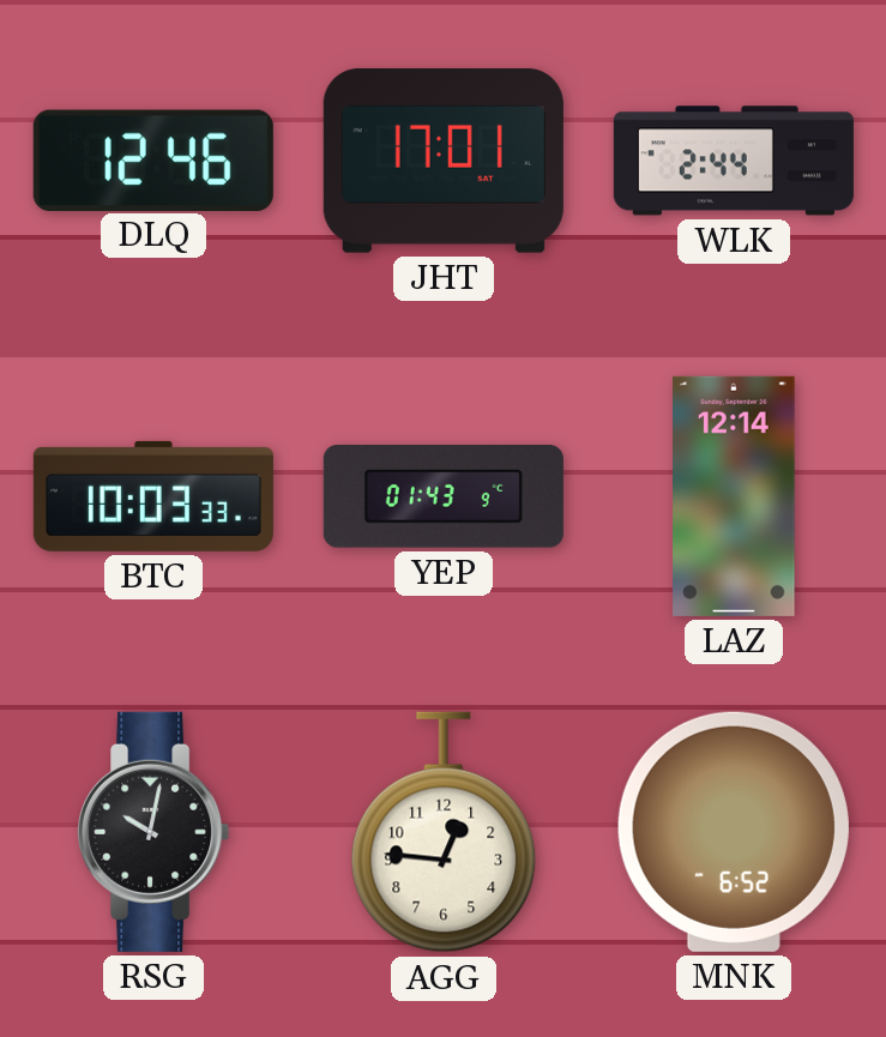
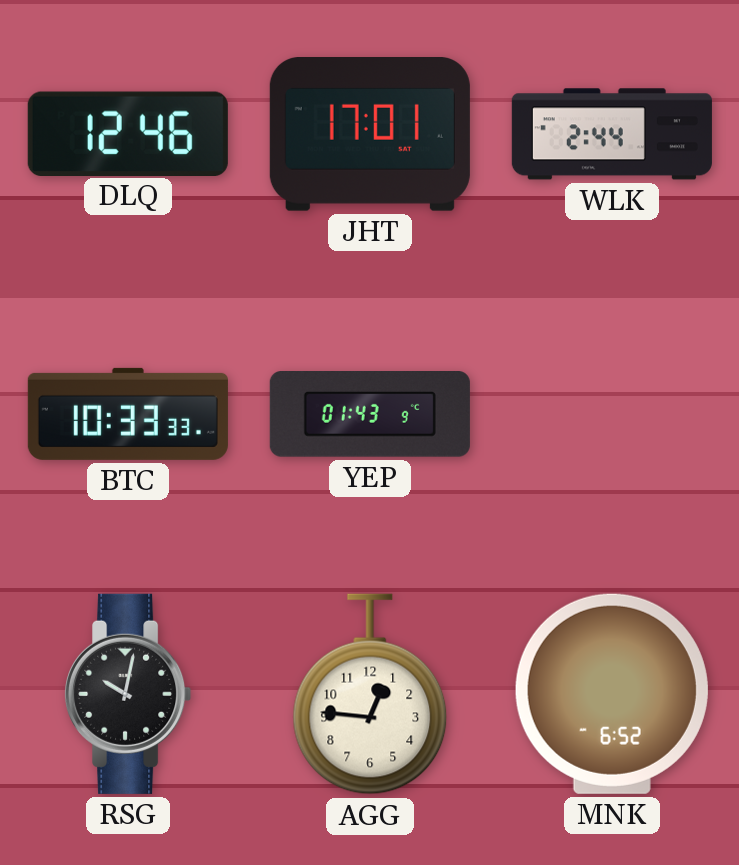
BTC: 10:03 -> 10:33
LAZ: 12:14 -> none
